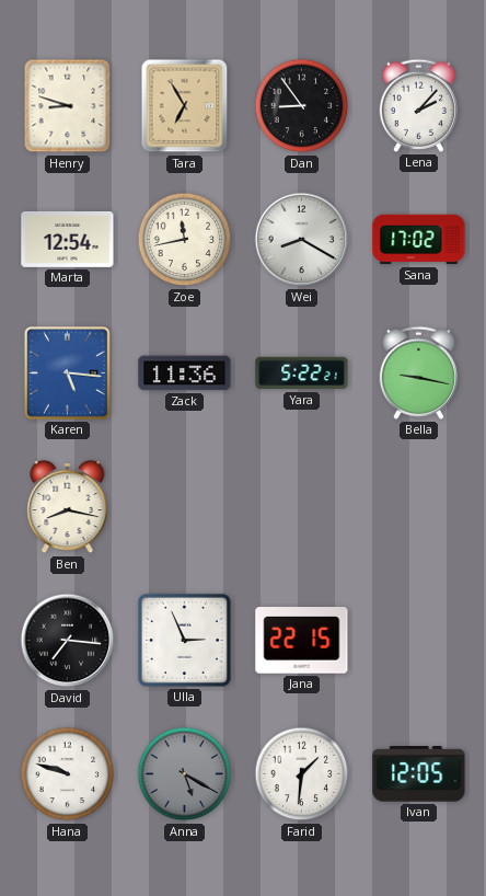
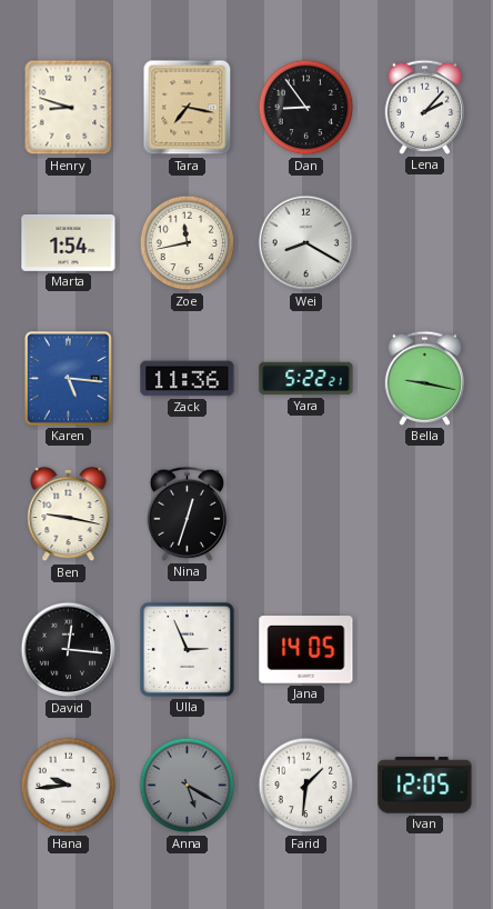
Tara: 6:55 -> 7:17
Marta: 12:54 -> 1:54
Sana: 17:02 -> none
Ben: 8:17 -> 9:17
Nina: none -> 12:33
David: 7:16 -> 12:16
Jana: 22:15 -> 14:05
Hana: 9:48 -> 9:44
